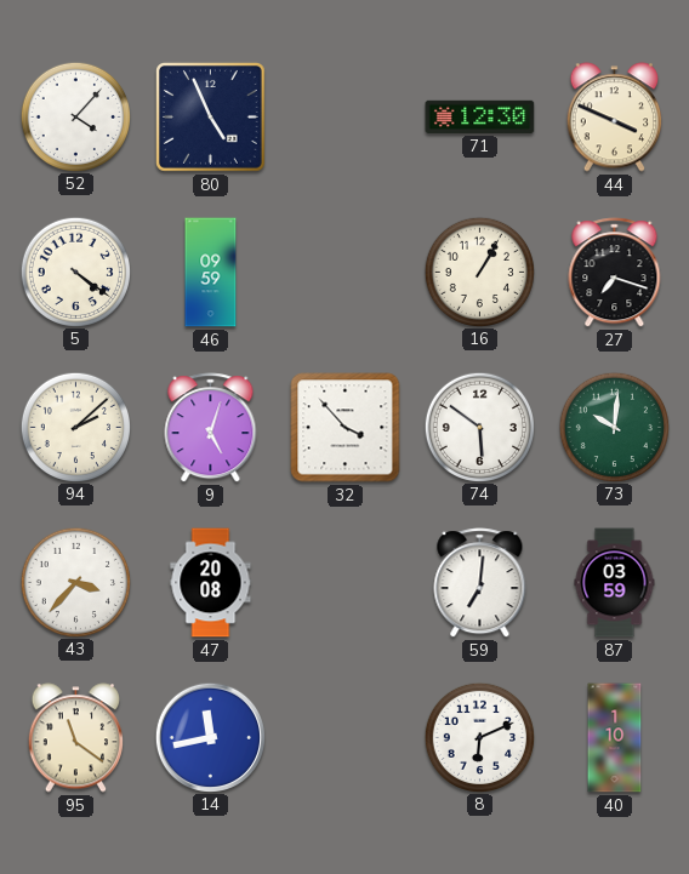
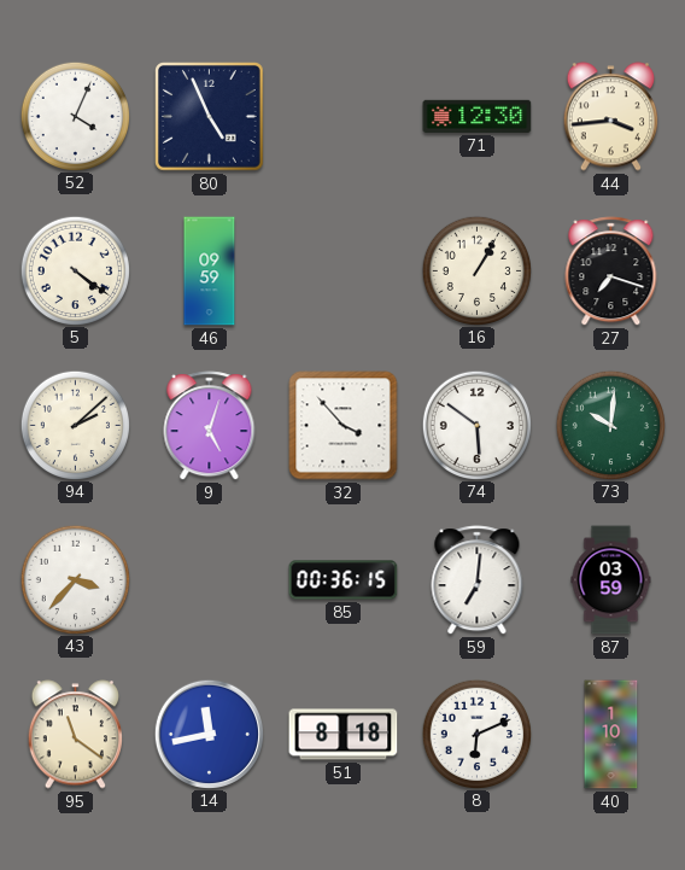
52: 4:07 -> 4:04
44: 3:49 -> 3:44
47: 20:08 -> none
85: none -> 00:36
51: none -> 8:18
